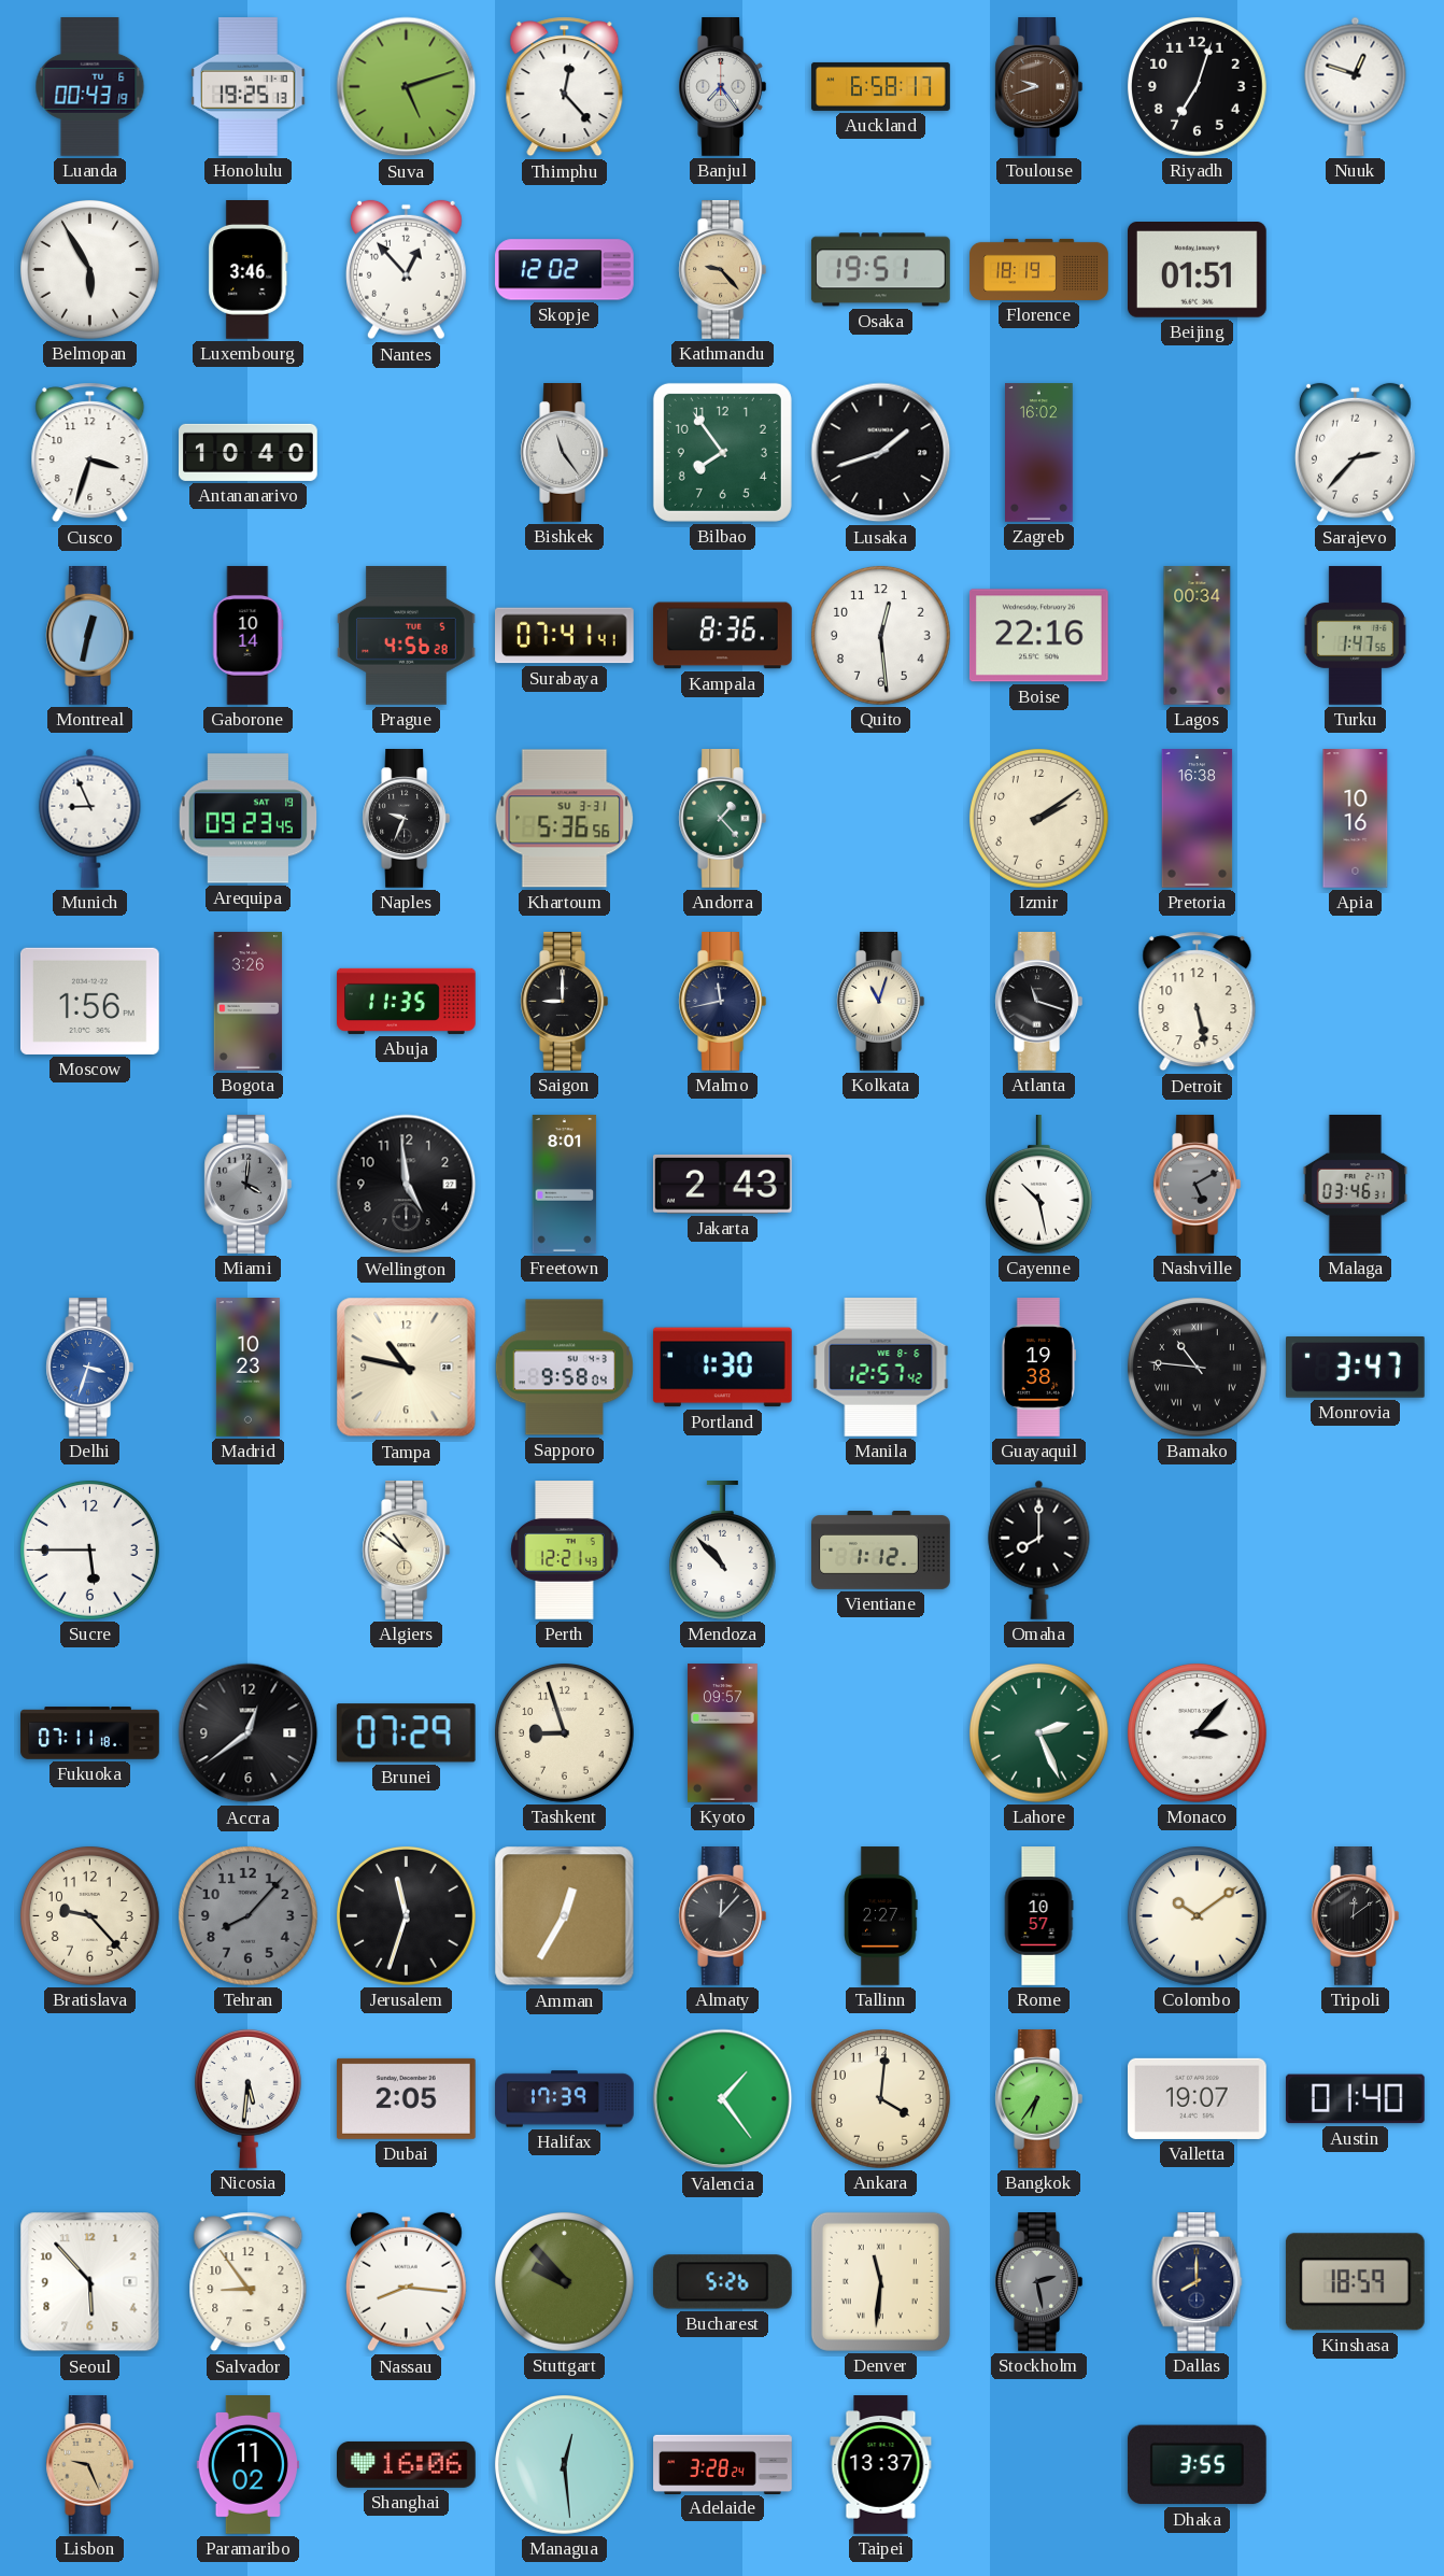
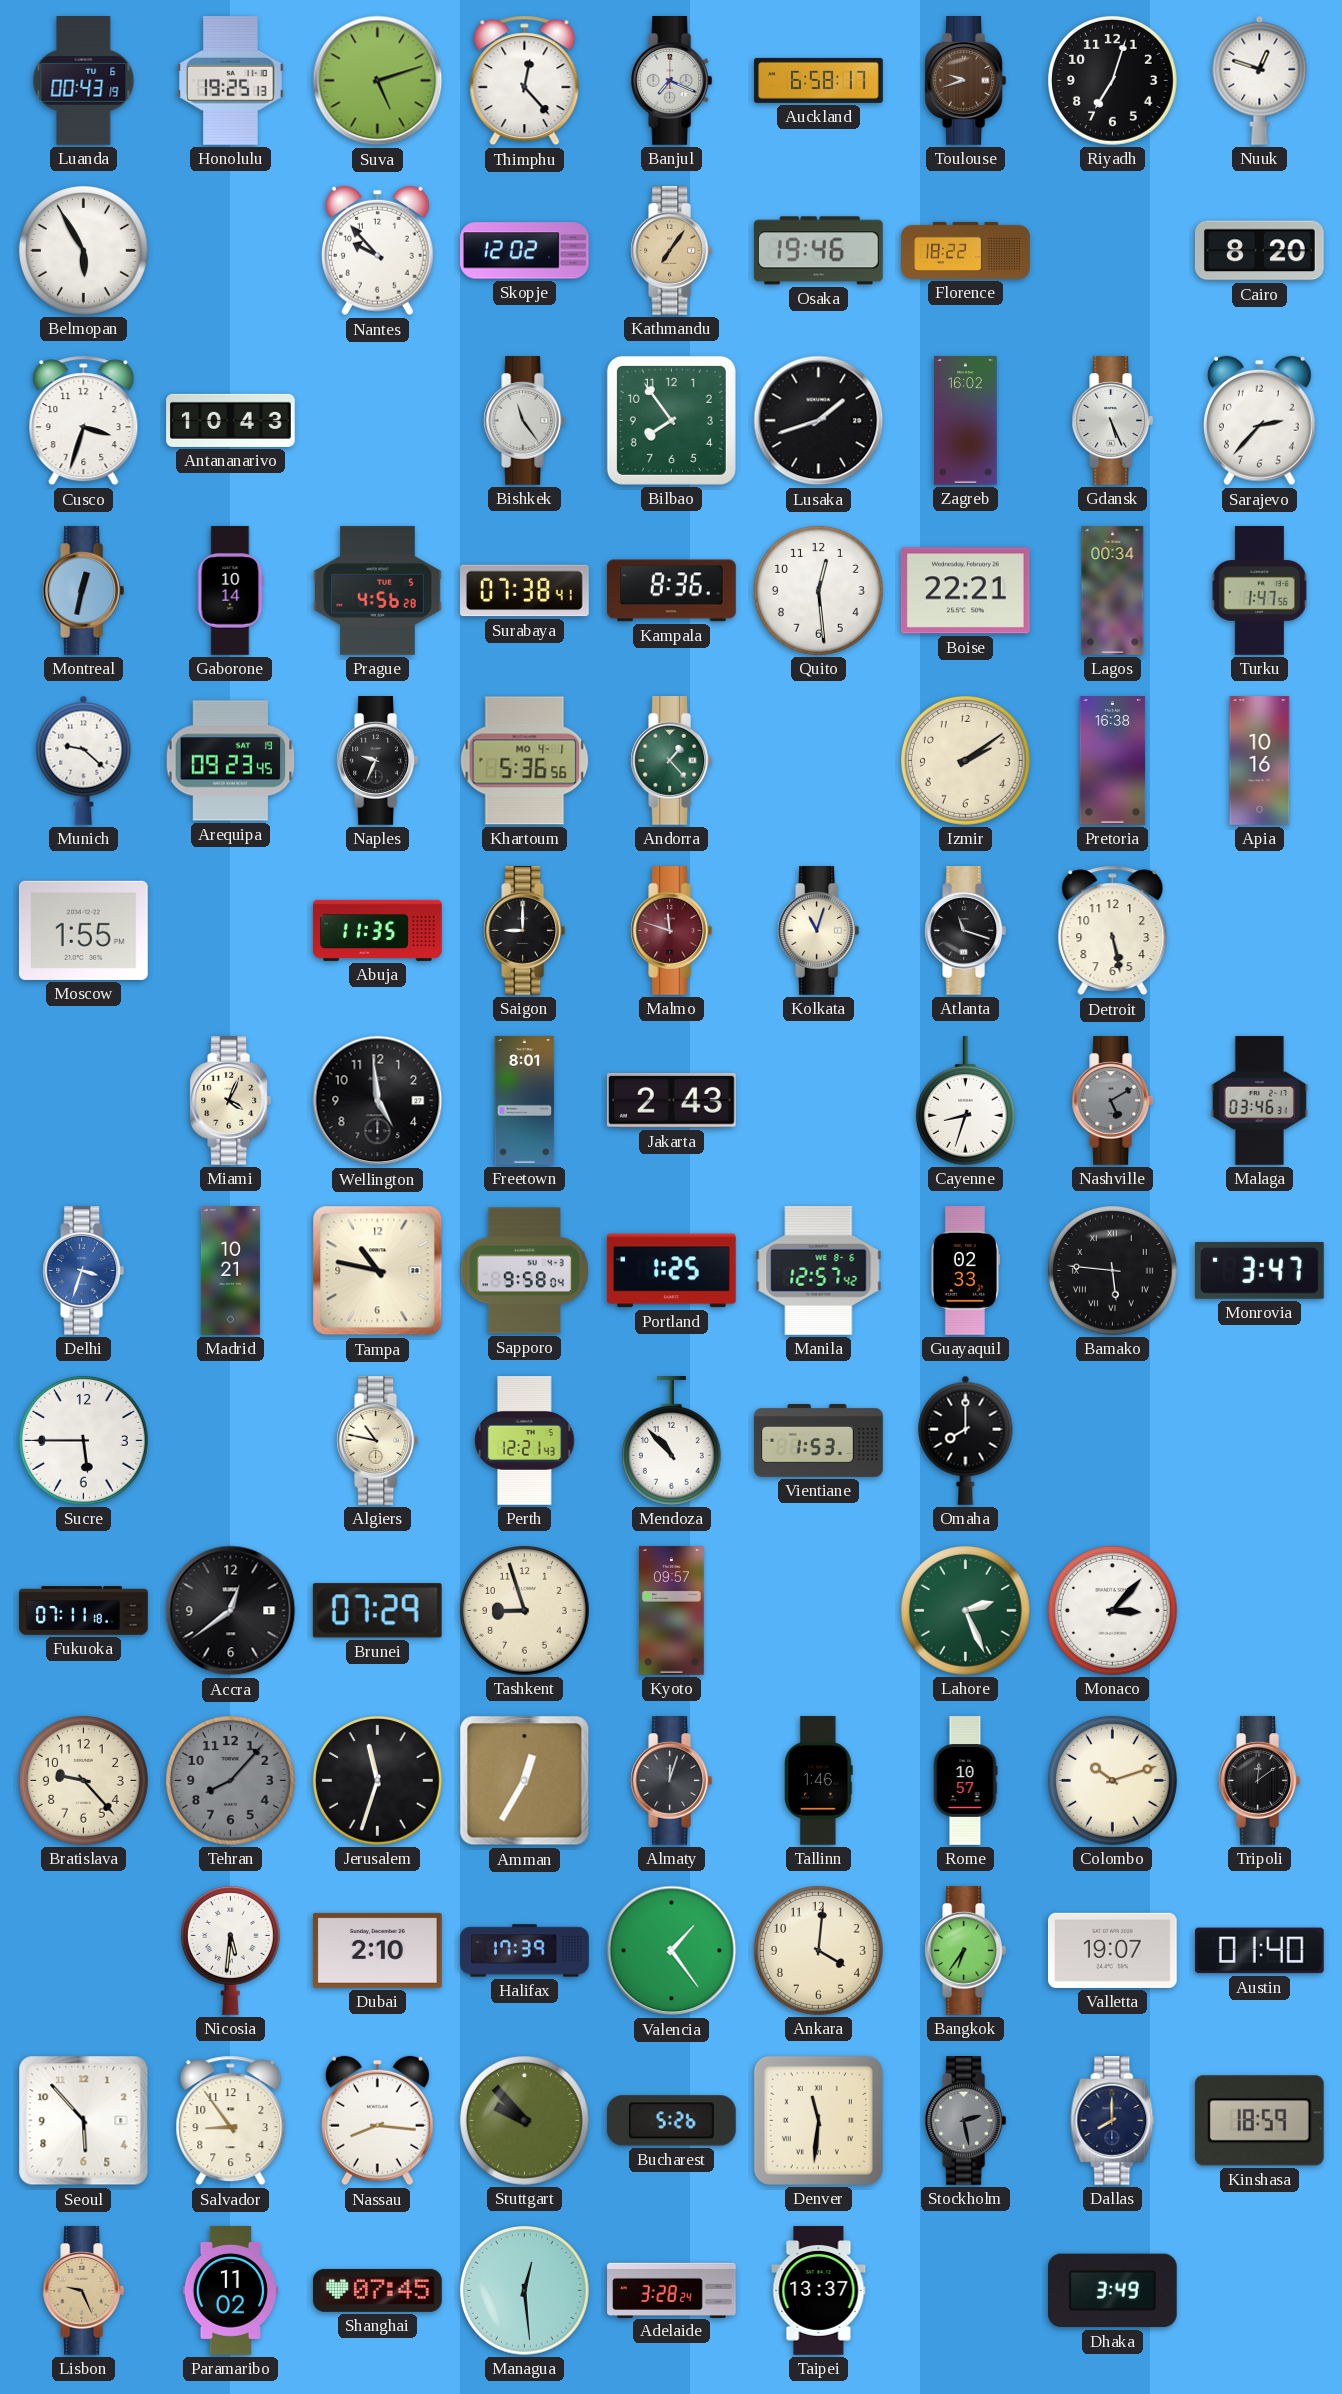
Banjul: 7:24 -> 7:19
Luxembourg: 3:46 -> none
Nantes: 12:53 -> 9:53
Kathmandu: 9:23 -> 7:06
Osaka: 19:51 -> 19:46
Florence: 18:19 -> 18:22
Beijing: 01:51 -> none
Cairo: none -> 8:20
Antananarivo: 10:40 -> 10:43
Gdansk: none -> 5:26
Surabaya: 07:41 -> 07:38
Boise: 22:16 -> 22:21
Munich: 8:56 -> 9:22
Khartoum date: SU 3-31 -> MO 4-1
Moscow: 1:56 -> 1:55
Bogota: 3:26 -> none
Malmo: 11:43 -> 11:48
Malmo dial: navy -> burgundy
Miami: 4:01 -> 4:04
Miami dial: grey -> cream
Cayenne: 10:28 -> 8:33
Madrid: 10:23 -> 10:21
Portland: 1:30 -> 1:25
Guayaquil: 19:38 -> 02:33
Bamako: 10:46 -> 5:46
Algiers: 10:51 -> 10:47
Vientiane: 1:12 -> 1:53
Almaty: 12:07 -> 12:03
Tallinn: 2:27 -> 1:46
Colombo: 10:09 -> 10:12
Dubai: 2:05 -> 2:10
Shanghai: 16:06 -> 07:45
Dhaka: 3:55 -> 3:49
